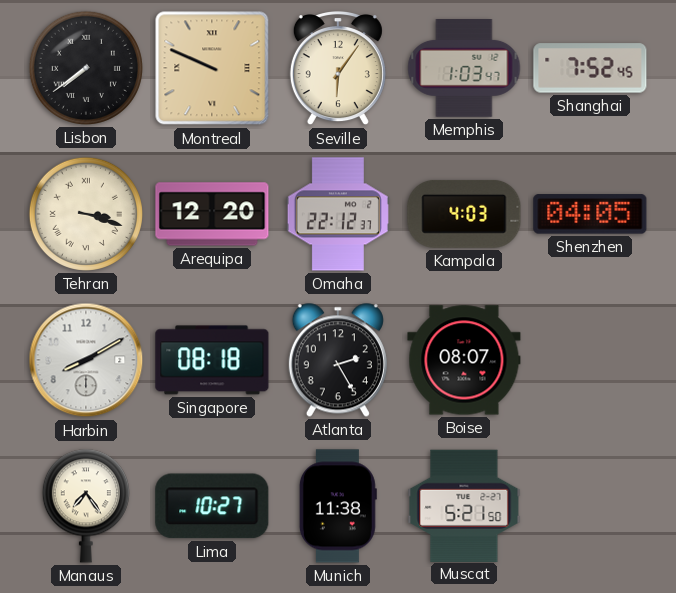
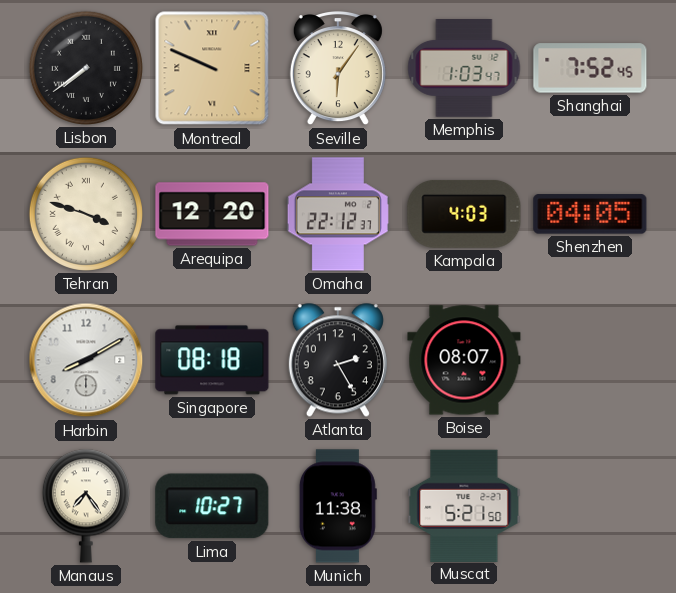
Tehran: 3:18 -> 3:48
